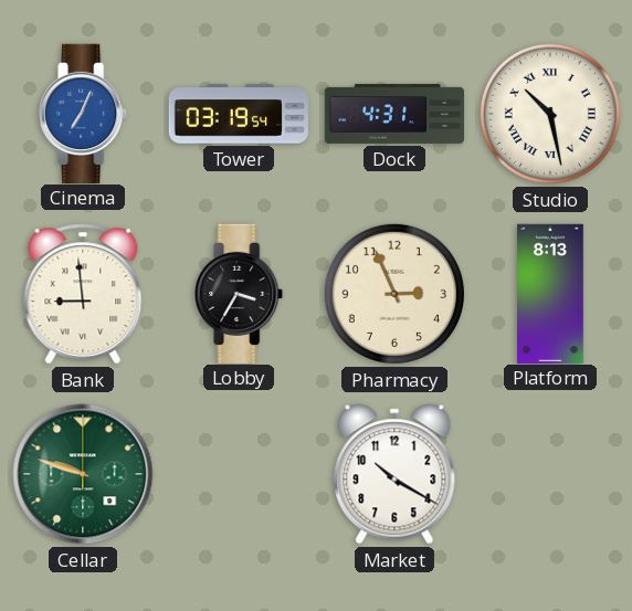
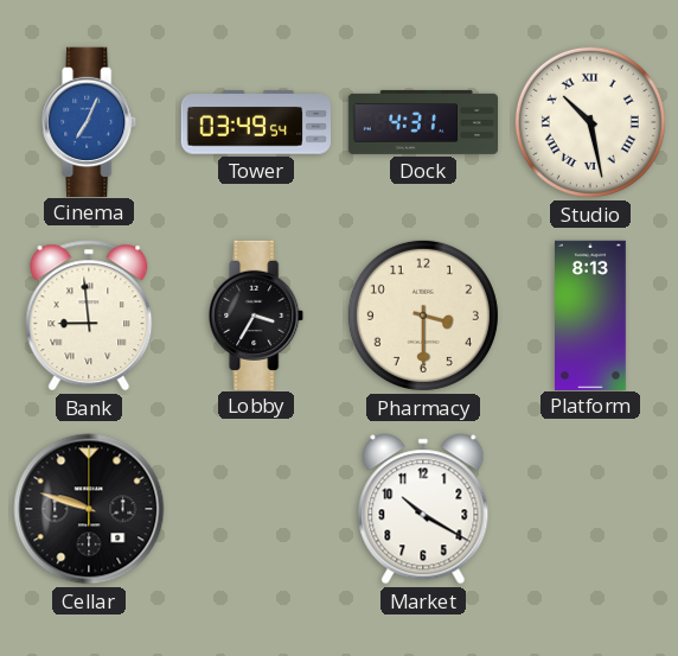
Tower: 03:19 -> 03:49
Pharmacy: 2:56 -> 3:30
Cellar dial: green -> black
